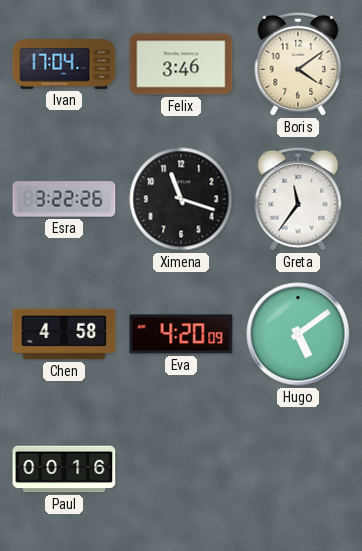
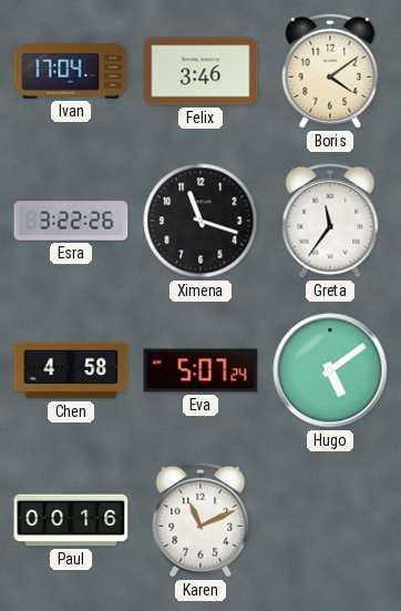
Eva: 4:20 -> 5:07
Karen: none -> 11:11
